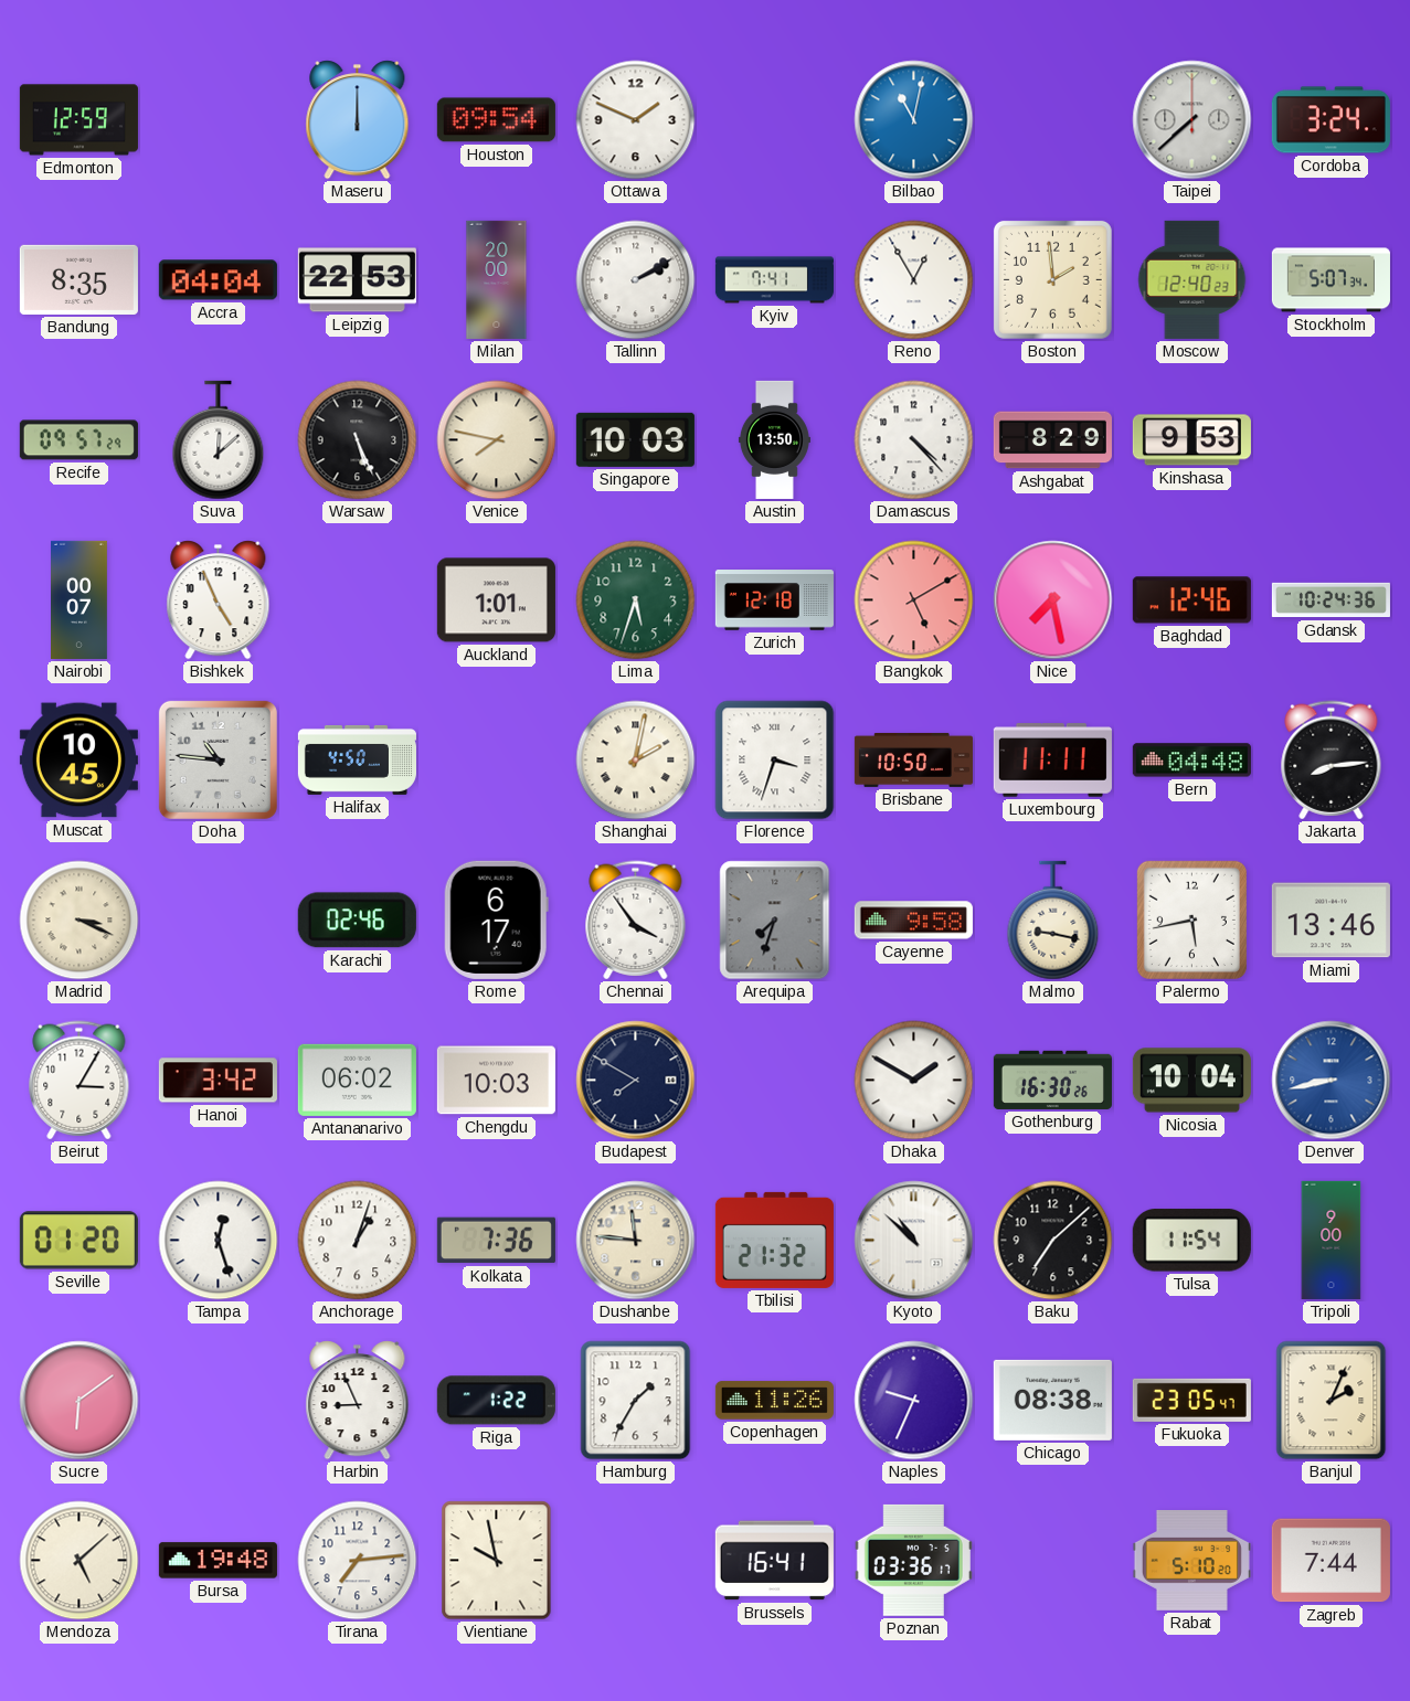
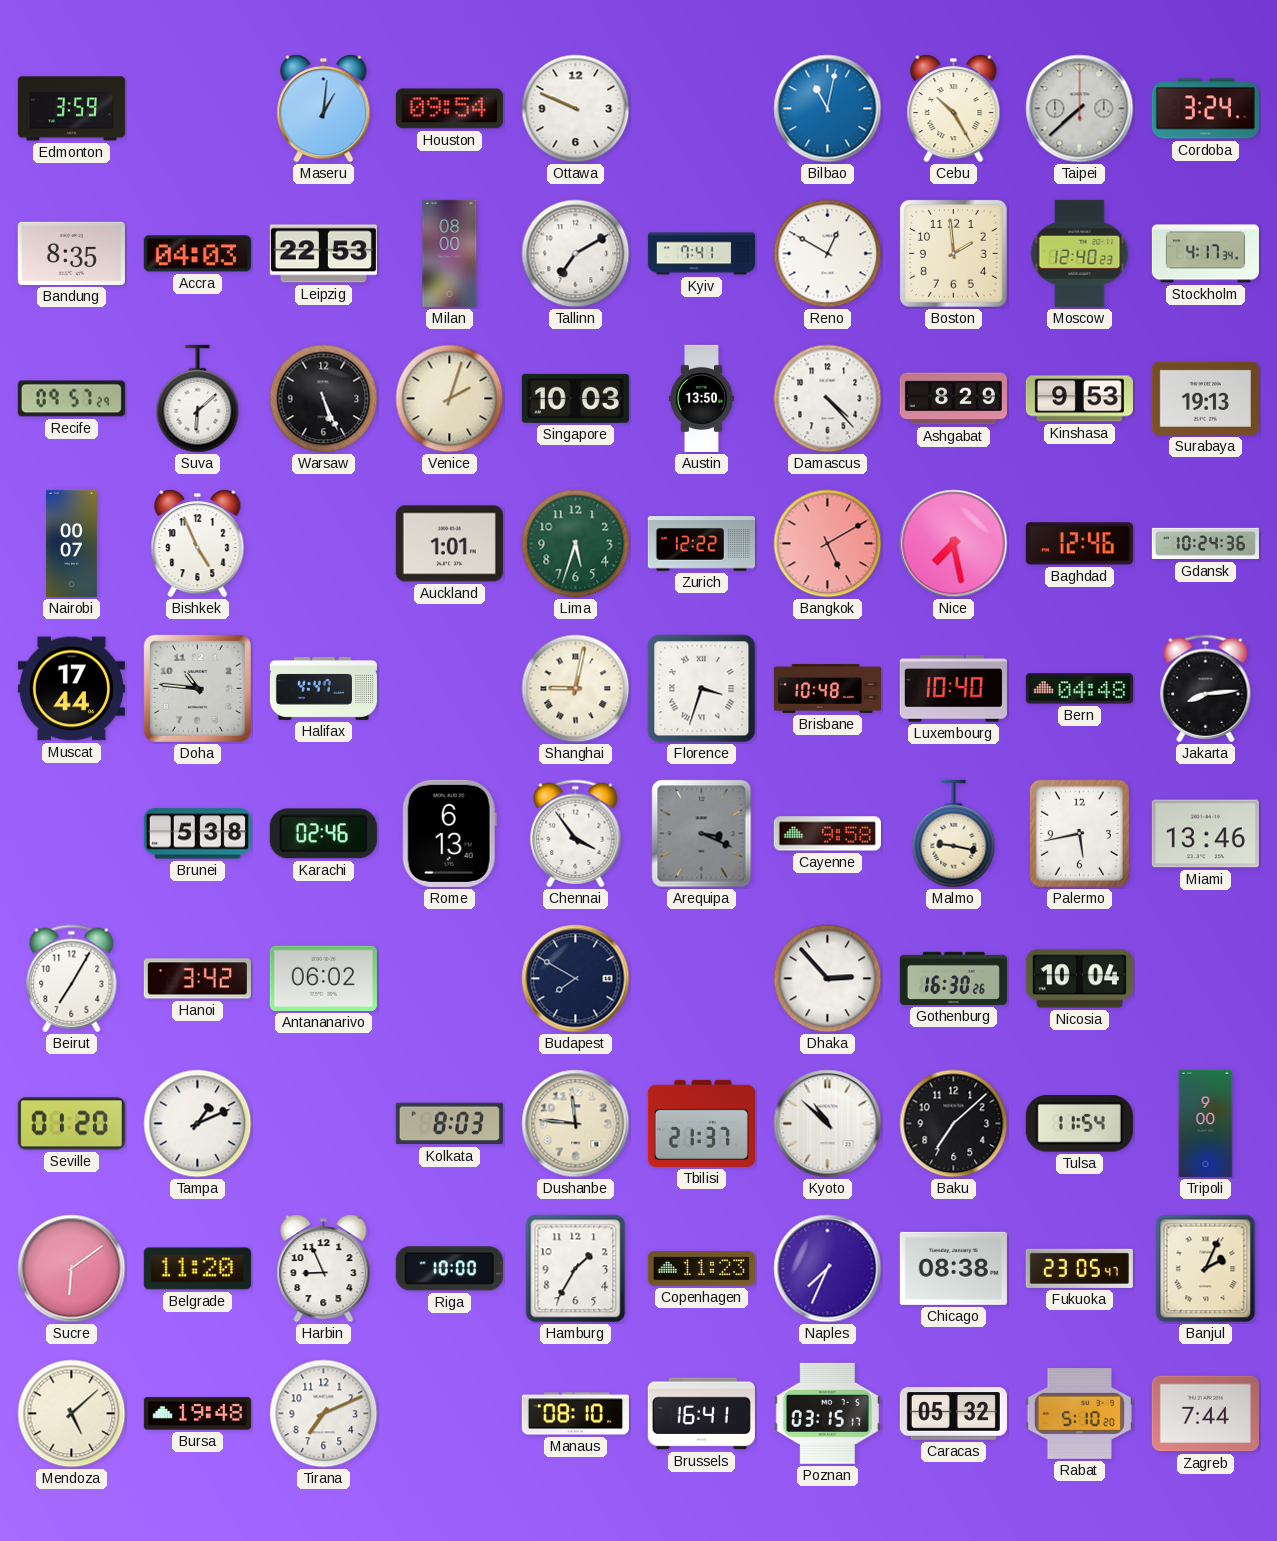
Edmonton: 12:59 -> 3:59
Maseru: 12:00 -> 1:01
Ottawa: 1:49 -> 9:49
Cebu: none -> 10:25
Accra: 04:04 -> 04:03
Milan: 20:00 -> 08:00
Tallinn: 2:10 -> 7:10
Reno: 12:55 -> 12:50
Stockholm: 5:07 -> 4:17
Suva: 12:08 -> 6:08
Venice: 7:47 -> 2:03
Surabaya: none -> 19:13
Zurich: 12:18 -> 12:22
Muscat: 10:45 -> 17:44
Halifax: 4:50 -> 4:47
Shanghai: 2:02 -> 9:02
Brisbane: 10:50 -> 10:48
Luxembourg: 11:11 -> 10:40
Madrid: 3:19 -> none
Brunei: none -> 5:38
Rome: 6:17 -> 6:13
Arequipa: 7:33 -> 3:19
Beirut: 3:05 -> 7:05
Chengdu: 10:03 -> none
Dhaka: 1:50 -> 2:53
Denver: 8:43 -> none
Tampa: 12:27 -> 1:11
Anchorage: 1:03 -> none
Kolkata: 7:36 -> 8:03
Tbilisi: 21:32 -> 21:37
Belgrade: none -> 11:20
Riga: 1:22 -> 10:00
Copenhagen: 11:26 -> 11:23
Naples: 9:34 -> 7:34
Tirana: 7:14 -> 7:11
Vientiane: 9:58 -> none
Manaus: none -> 08:10
Poznan: 03:36 -> 03:15
Caracas: none -> 05:32
